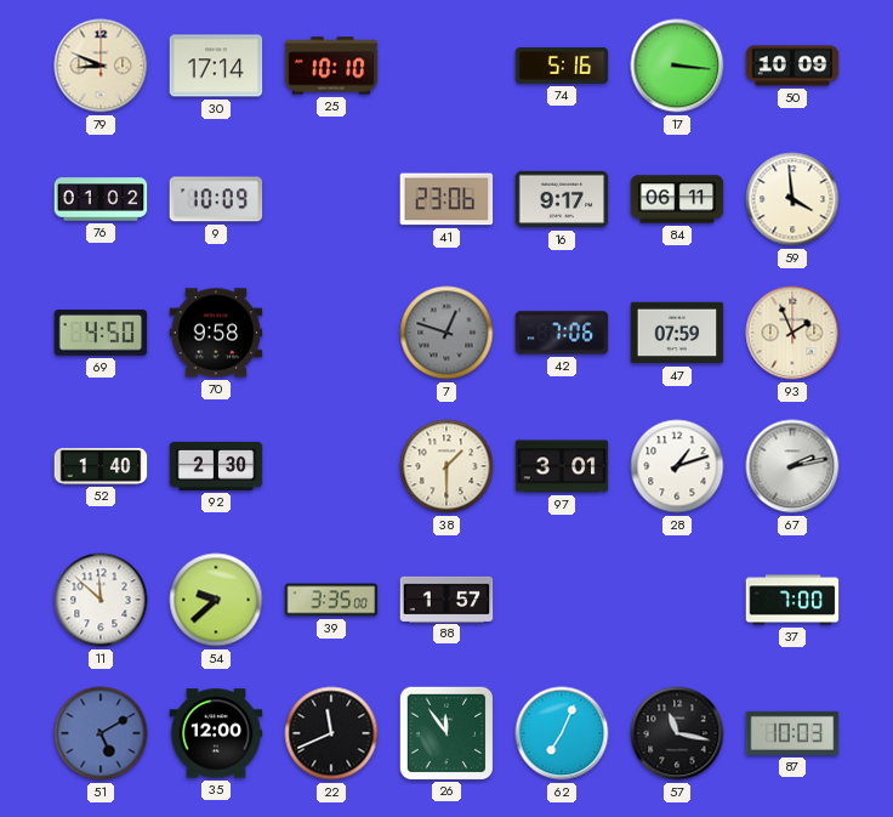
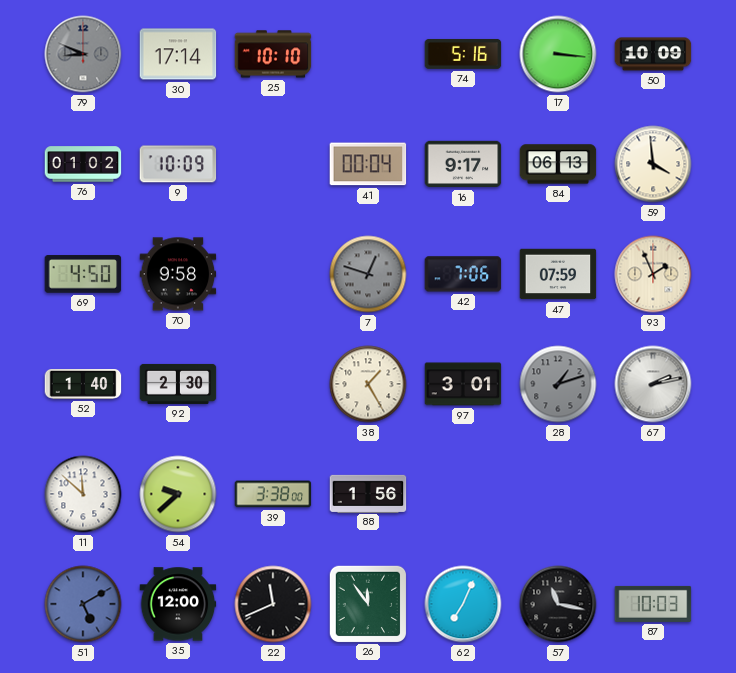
79 dial: cream -> grey
41: 23:06 -> 00:04
84: 06:11 -> 06:13
38: 1:30 -> 1:25
28 dial: white -> grey
39: 3:35 -> 3:38
88: 1:57 -> 1:56
37: 7:00 -> none
